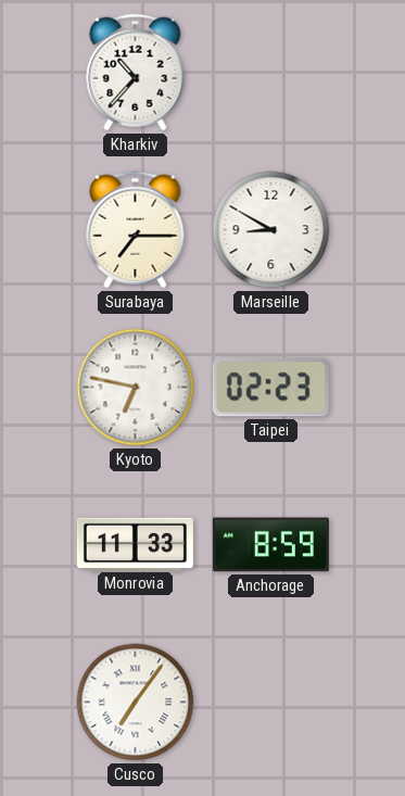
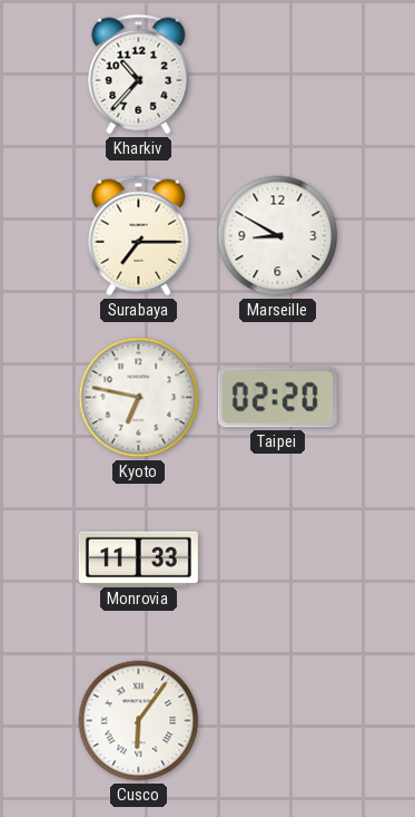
Taipei: 02:23 -> 02:20
Anchorage: 8:59 -> none
Cusco: 7:06 -> 6:06
